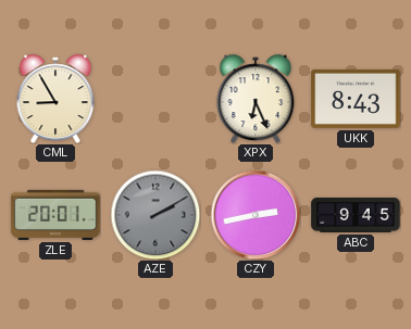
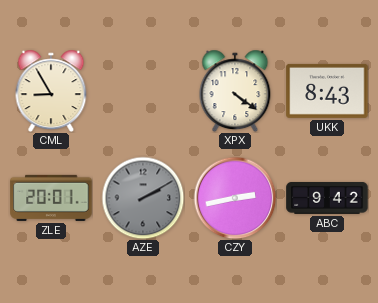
XPX: 6:26 -> 4:21
ABC: 9:45 -> 9:42
